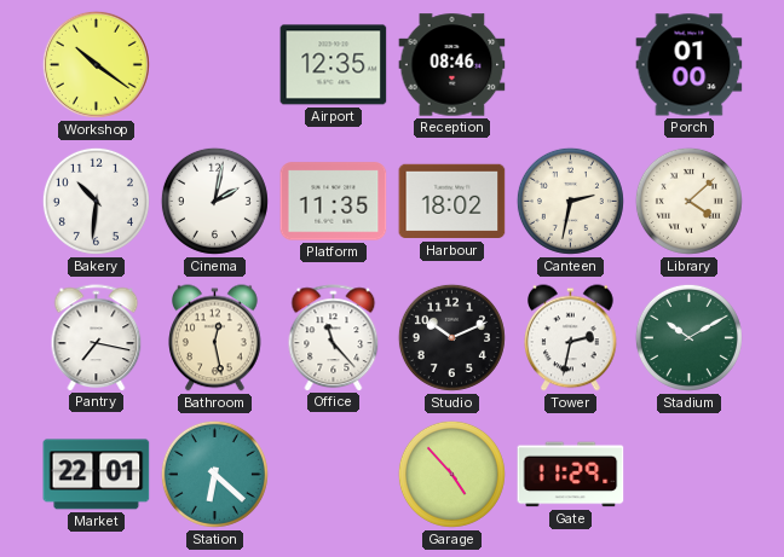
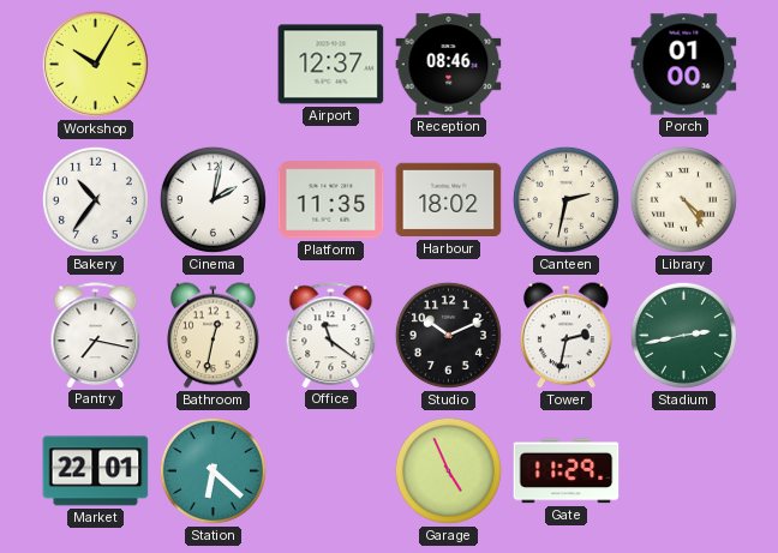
Workshop: 10:21 -> 10:05
Airport: 12:35 -> 12:37
Bakery: 10:31 -> 10:36
Library: 4:08 -> 4:24
Bathroom: 12:28 -> 12:32
Office: 11:23 -> 11:21
Stadium: 10:10 -> 2:43
Garage: 4:53 -> 4:56
